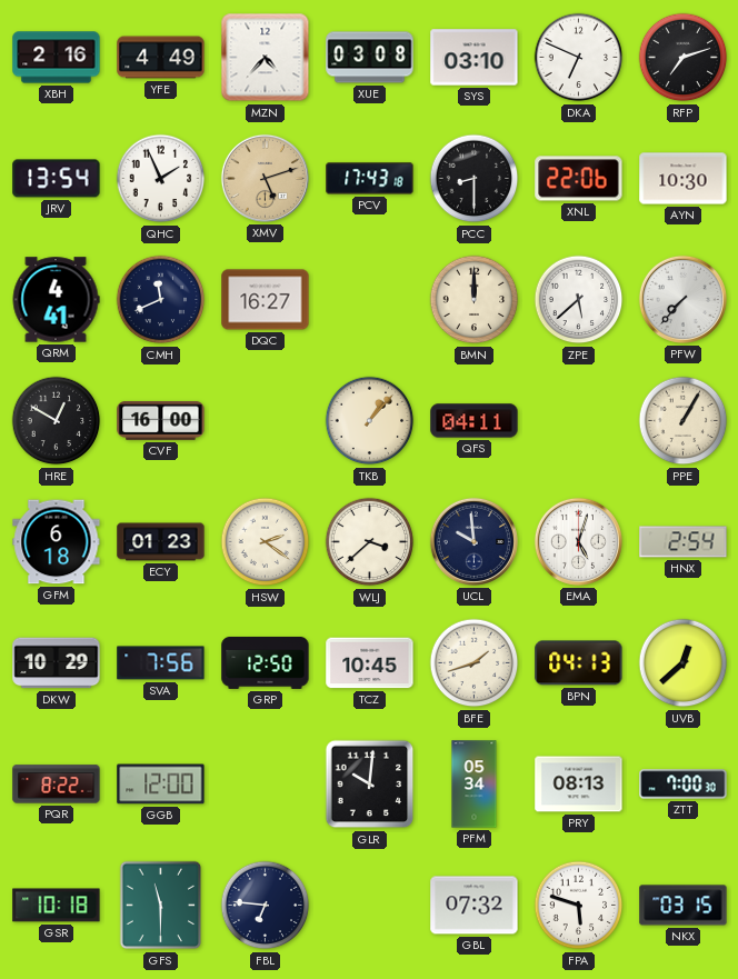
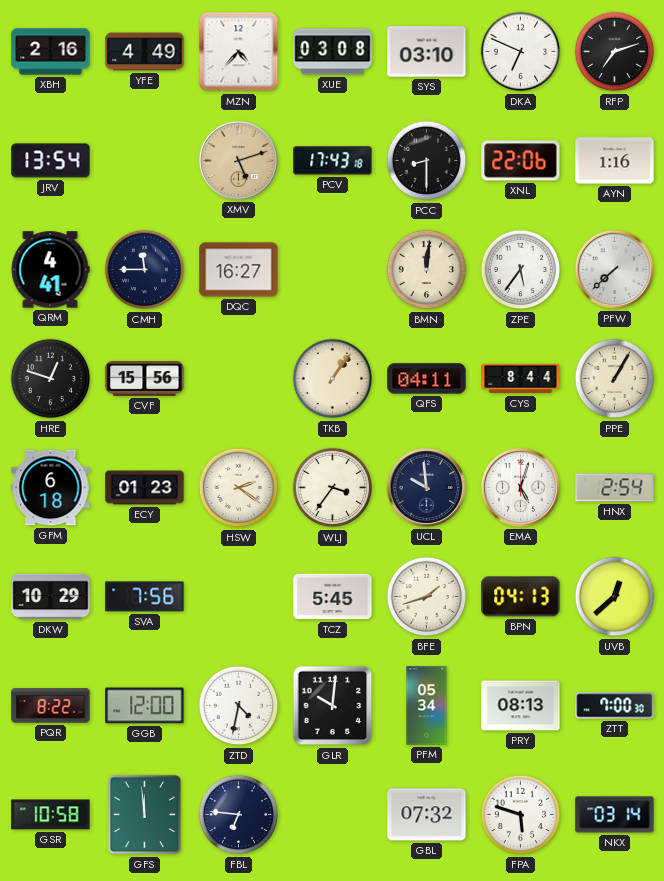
QHC: 1:56 -> none
AYN: 10:30 -> 1:16
CMH: 11:41 -> 11:45
BMN: 12:00 -> 12:01
ZPE: 5:38 -> 5:36
PFW: 7:37 -> 7:38
HRE: 12:50 -> 12:48
CVF: 16:00 -> 15:56
TKB: 1:07 -> 1:06
CYS: none -> 8:44
WLJ: 3:38 -> 3:36
GRP: 12:50 -> none
TCZ: 10:45 -> 5:45
ZTD: none -> 4:32
GSR: 10:18 -> 10:58
GFS: 11:30 -> 11:59
NKX: 03:15 -> 03:14
